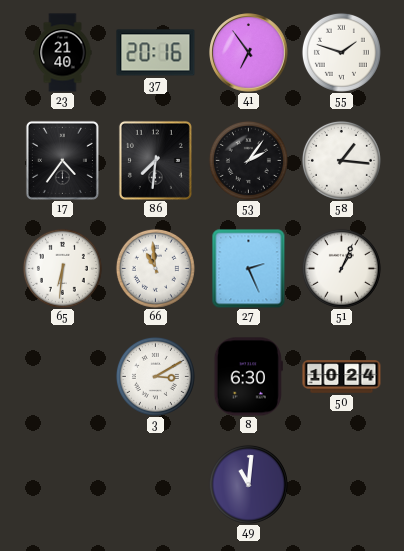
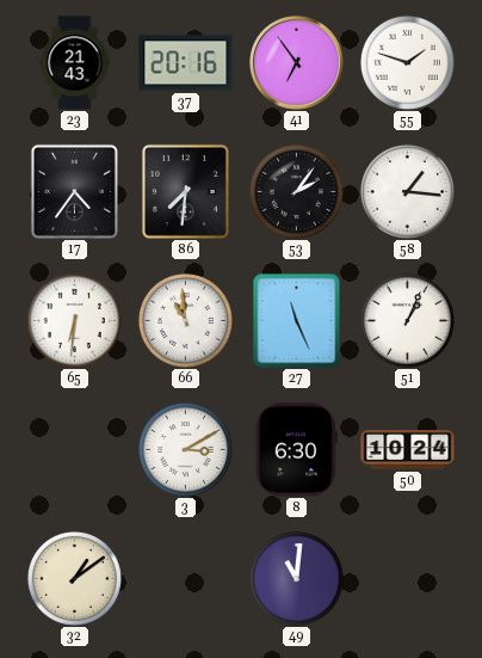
23: 21:40 -> 21:43
27: 2:26 -> 11:26
32: none -> 1:09
